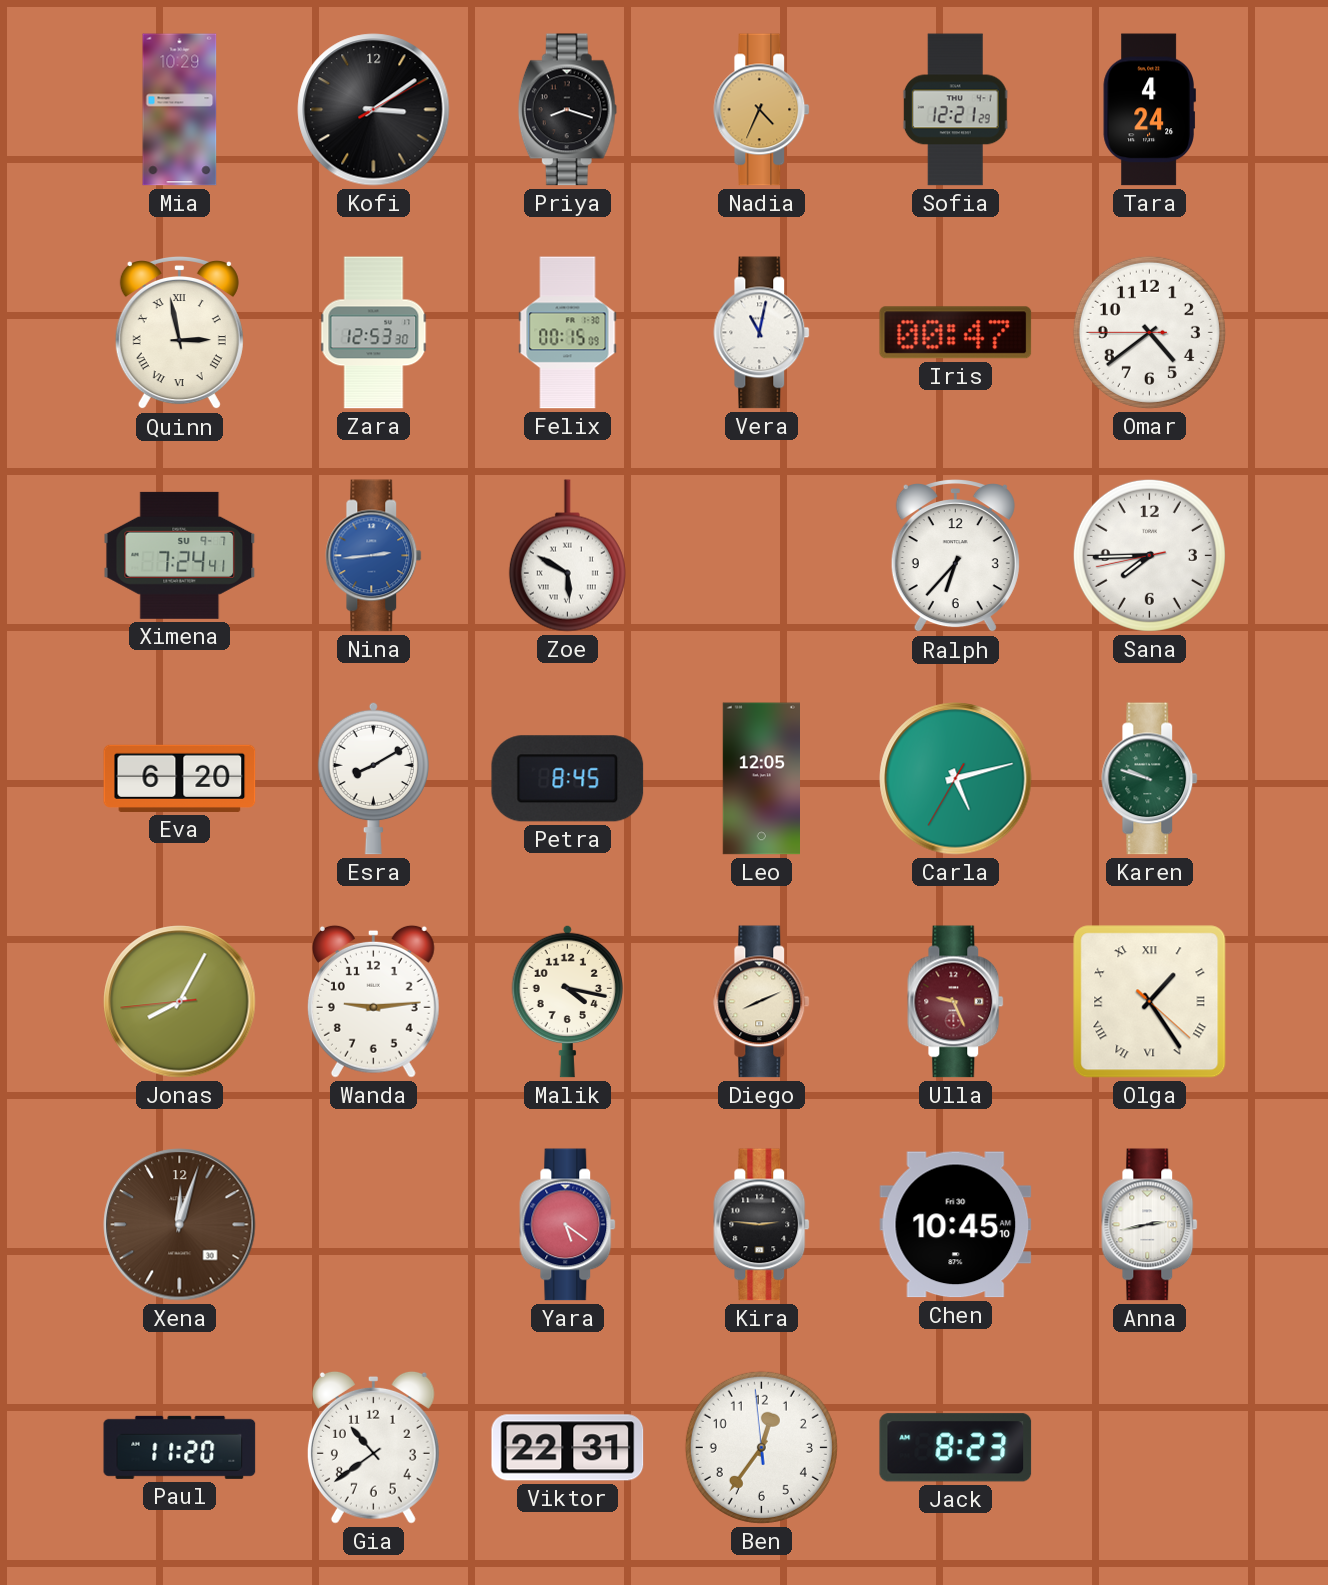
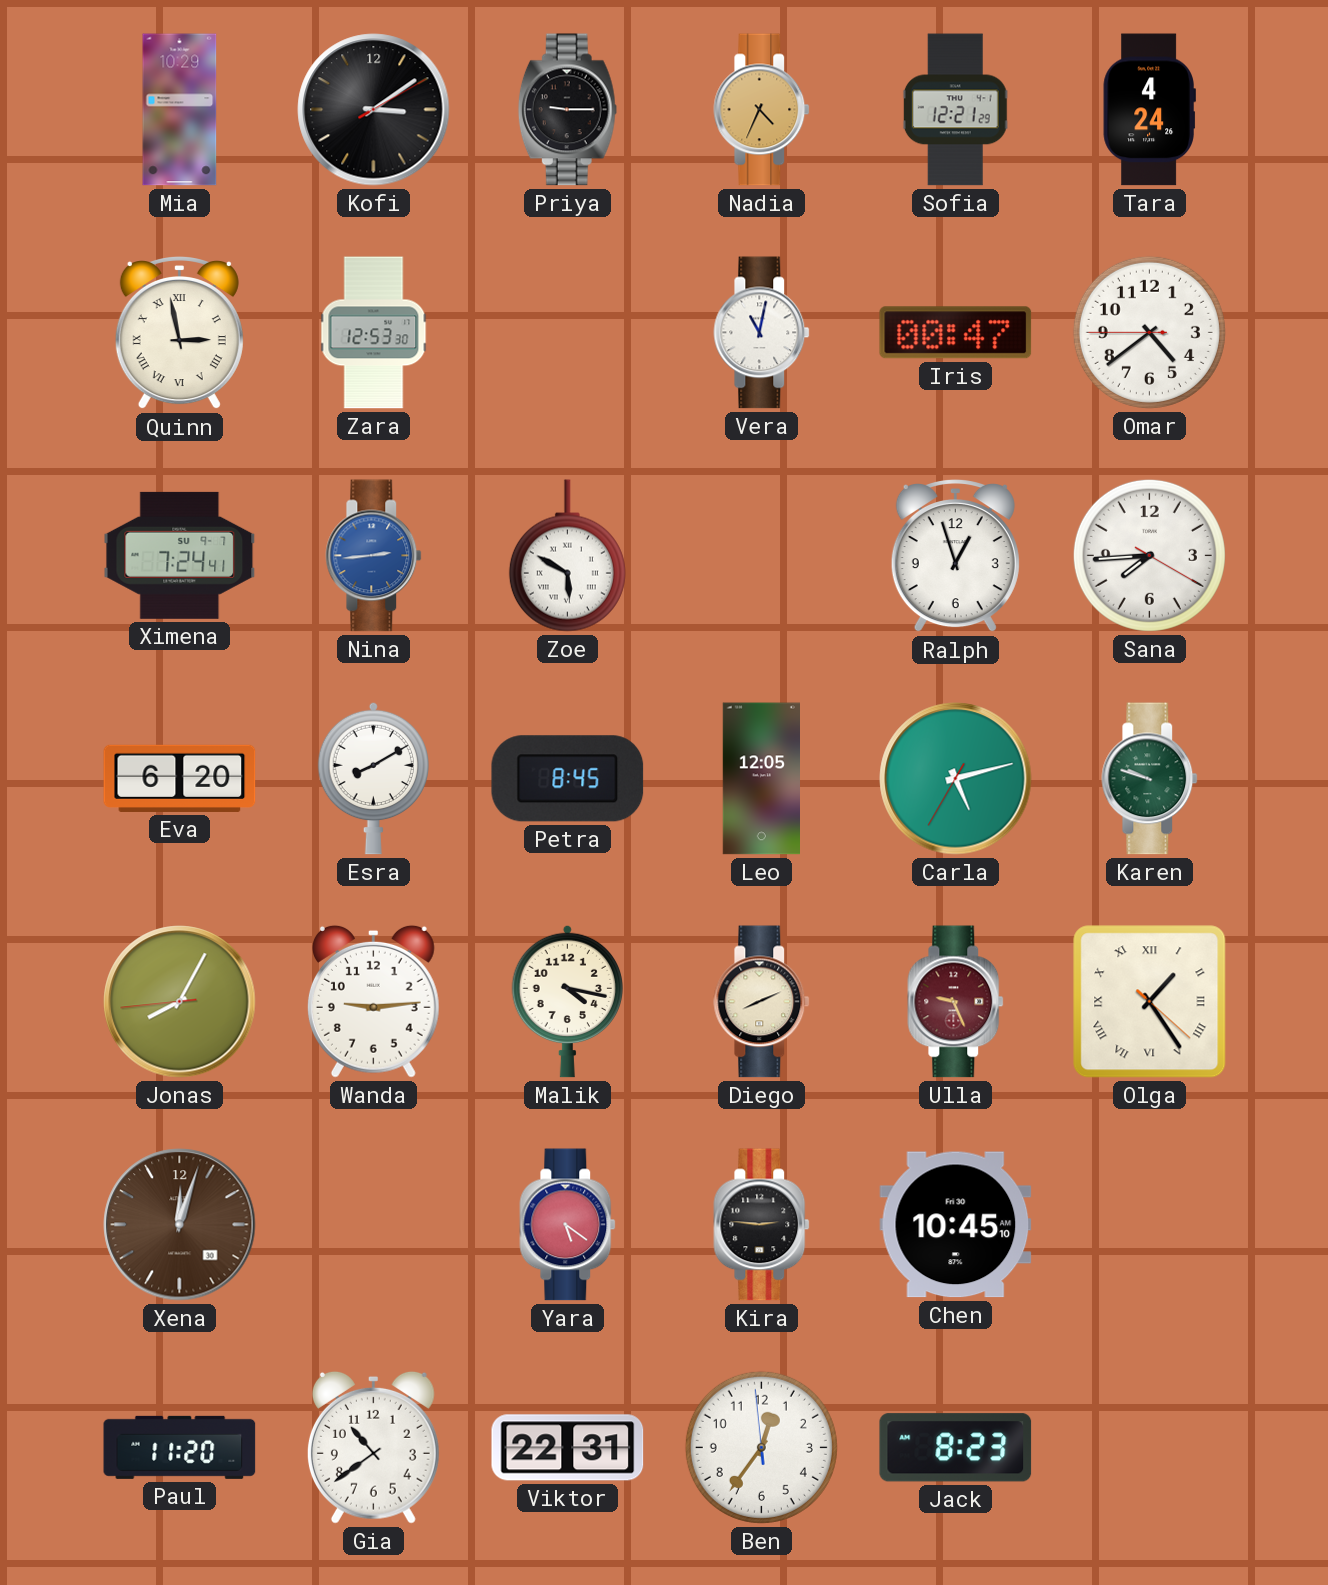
Priya: 8:18 -> 9:15
Felix: 00:15 -> none
Ralph: 6:37 -> 12:57
Sana: 7:44:43 -> 7:44:20
Anna: 2:43 -> none
